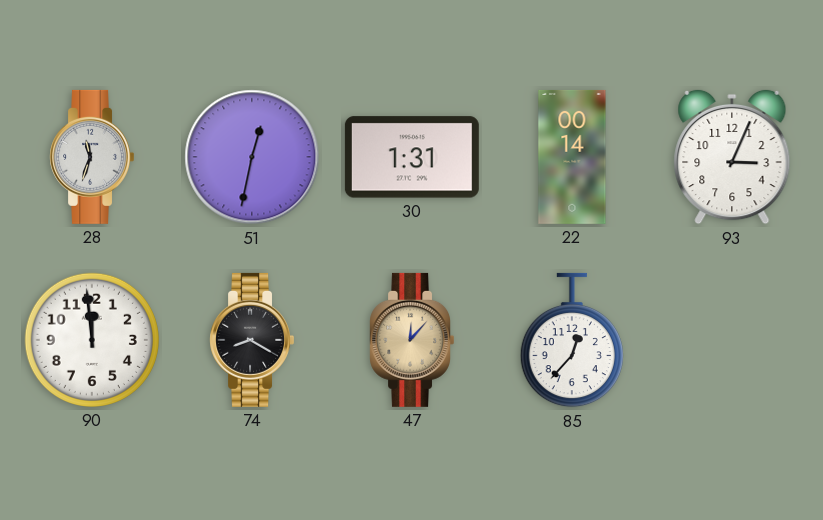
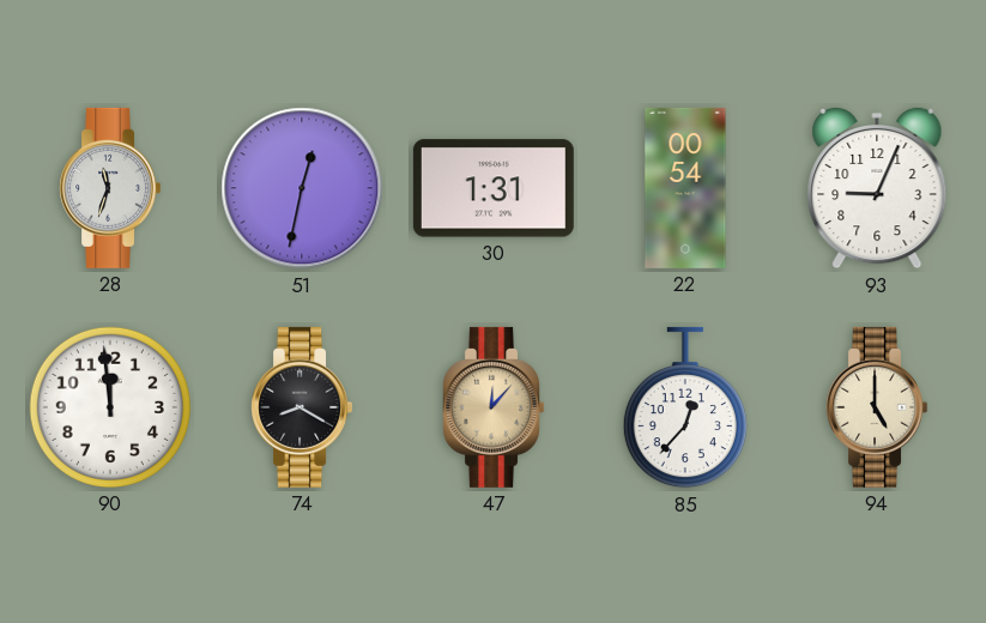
22: 00:14 -> 00:54
93: 3:04 -> 9:04
94: none -> 5:00
